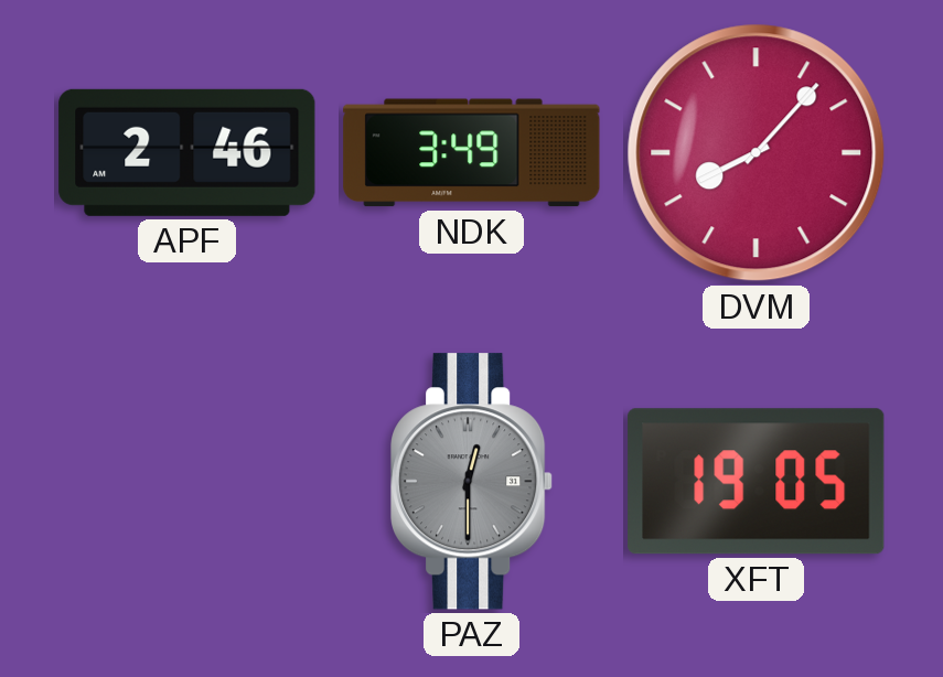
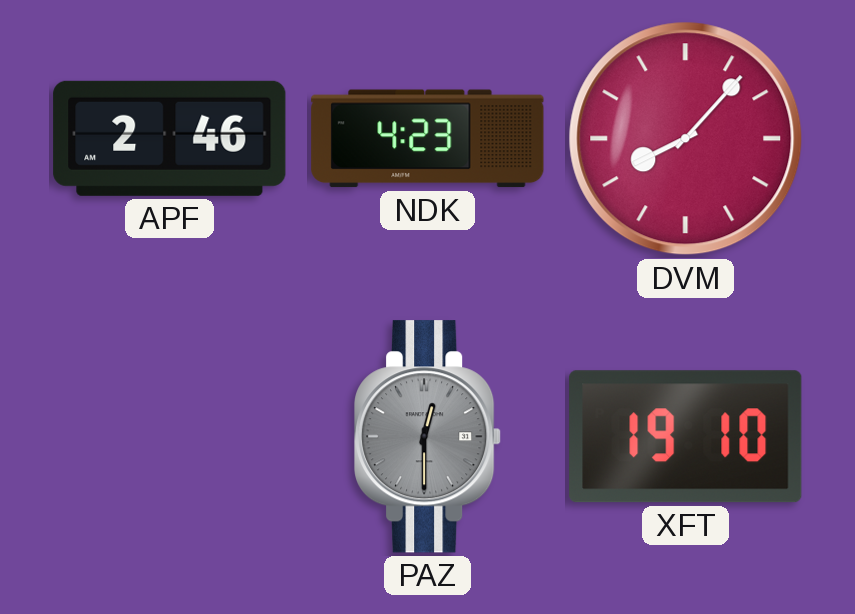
NDK: 3:49 -> 4:23
XFT: 19:05 -> 19:10
